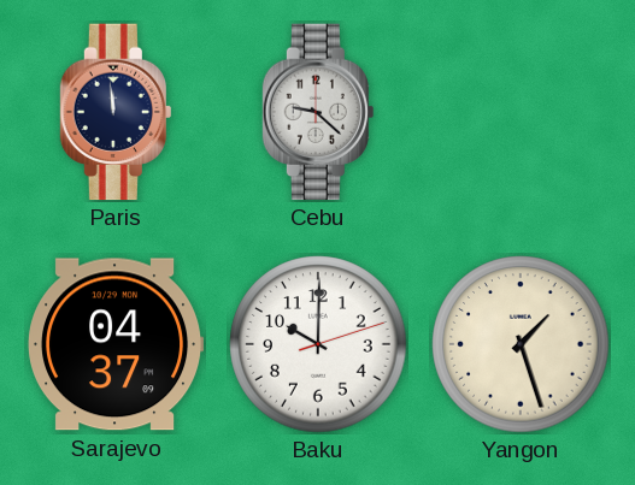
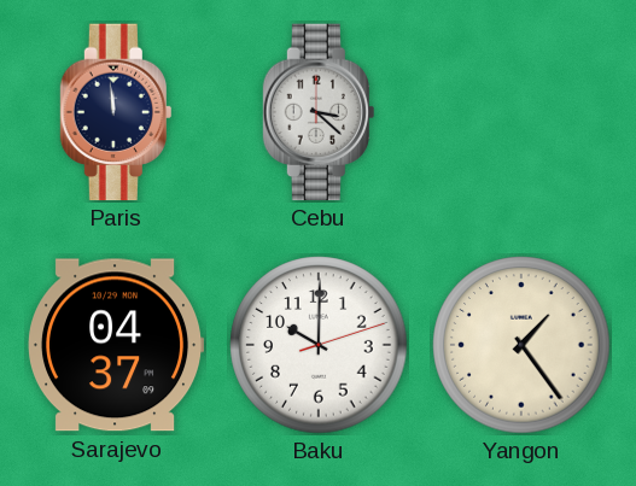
Cebu: 9:22 -> 3:22
Yangon: 1:27 -> 1:24
